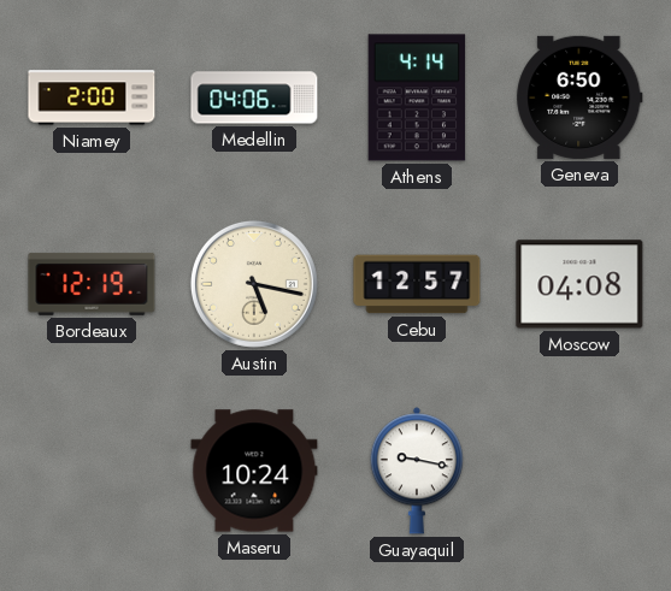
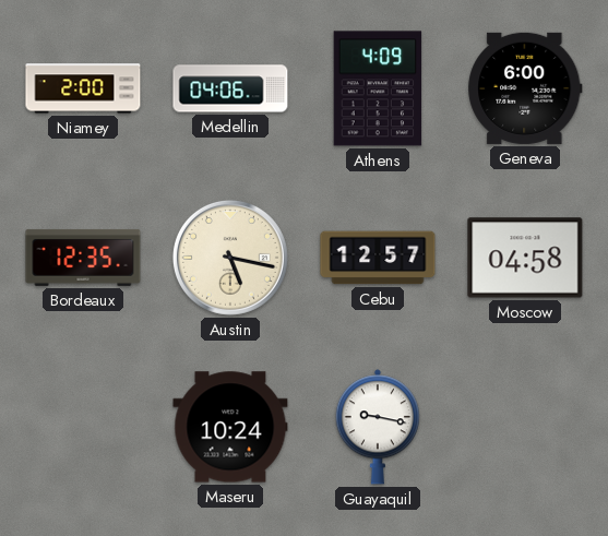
Athens: 4:14 -> 4:09
Geneva: 6:50 -> 6:00
Bordeaux: 12:19 -> 12:35
Moscow: 04:08 -> 04:58
